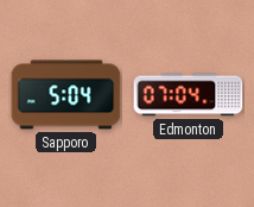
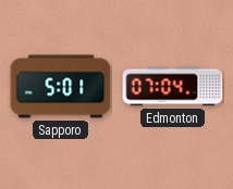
Sapporo: 5:04 -> 5:01
